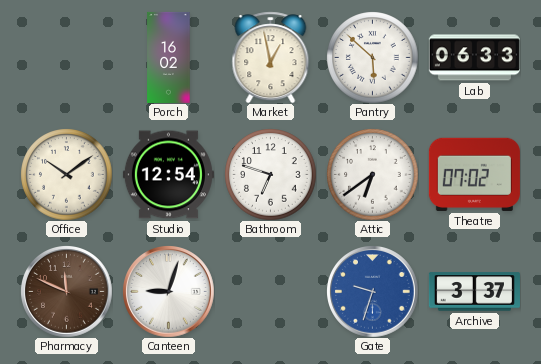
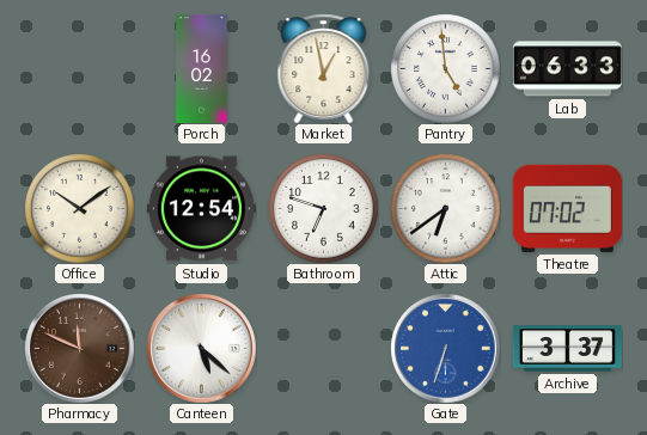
Pantry: 5:52 -> 4:59
Canteen: 9:03 -> 5:22
Gate: 9:33 -> 6:33
